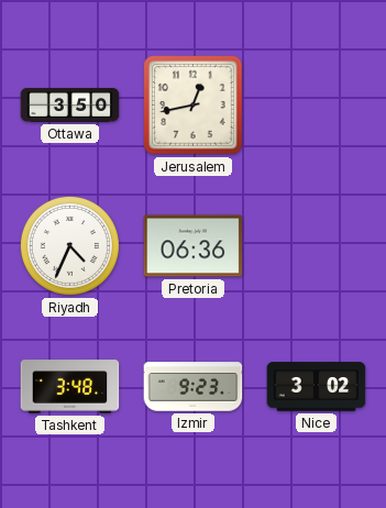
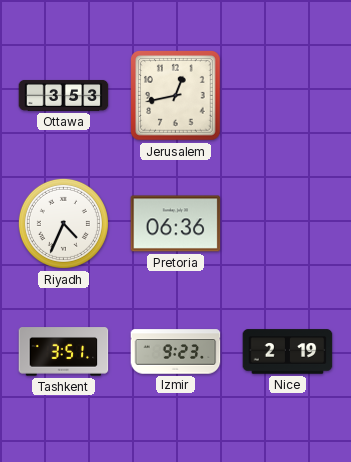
Ottawa: 3:50 -> 3:53
Tashkent: 3:48 -> 3:51
Nice: 3:02 -> 2:19
